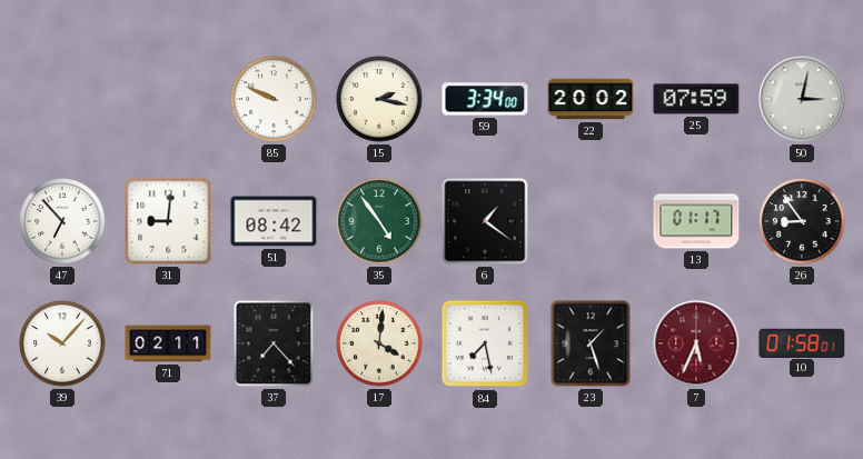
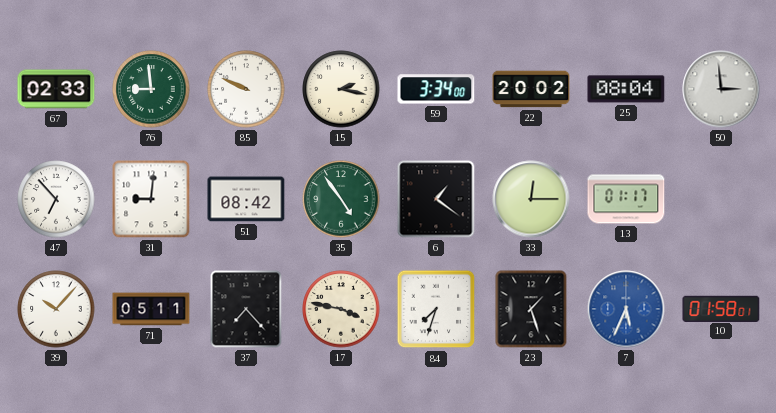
67: none -> 02:33
76: none -> 8:59
25: 07:59 -> 08:04
50: 3:02 -> 2:59
33: none -> 12:15
26: 8:54 -> none
71: 02:11 -> 05:11
17: 4:01 -> 3:47
84: 7:28 -> 7:33
7 dial: burgundy -> blue
